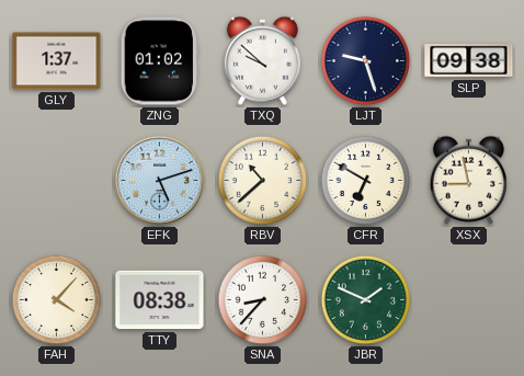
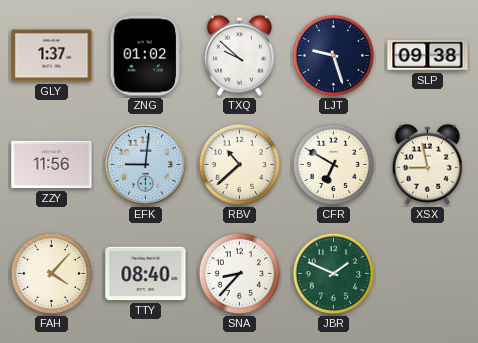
ZZY: none -> 11:56
EFK: 5:12 -> 9:01
TTY: 08:38 -> 08:40
